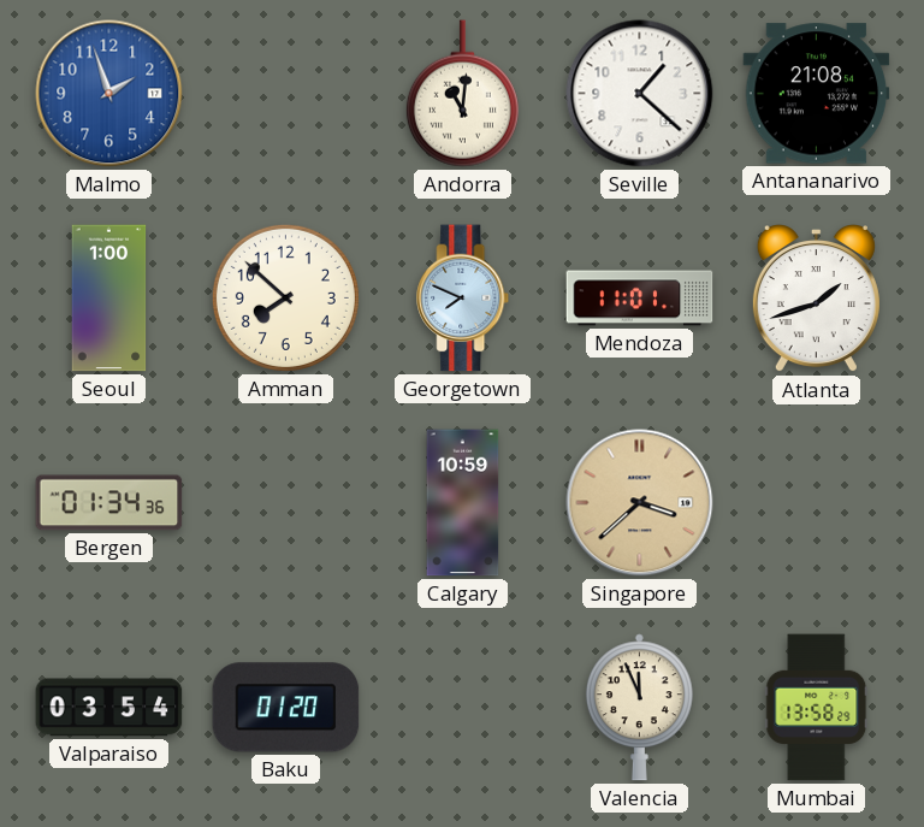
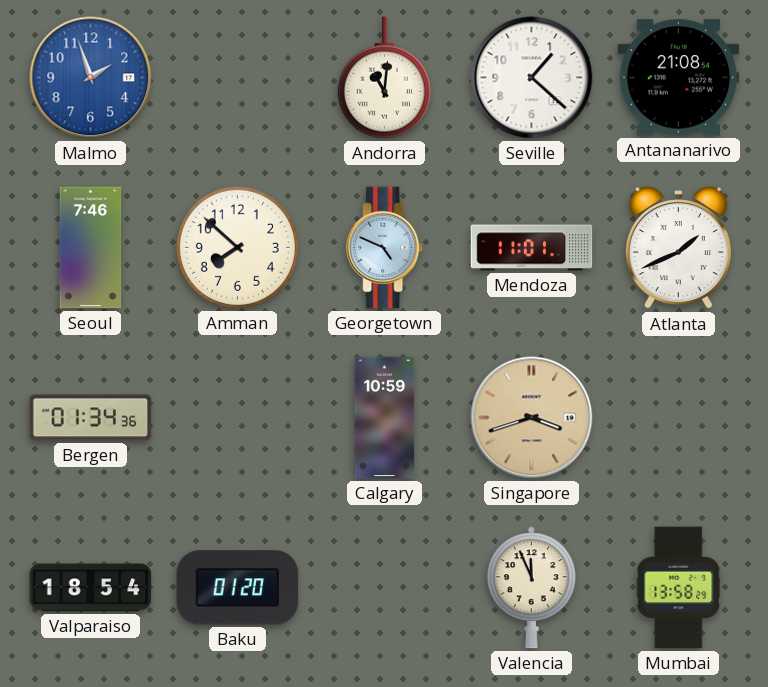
Seoul: 1:00 -> 7:46
Georgetown: 7:49 -> 4:49
Atlanta: 1:42 -> 1:41
Singapore: 3:38 -> 3:42
Valparaiso: 03:54 -> 18:54
